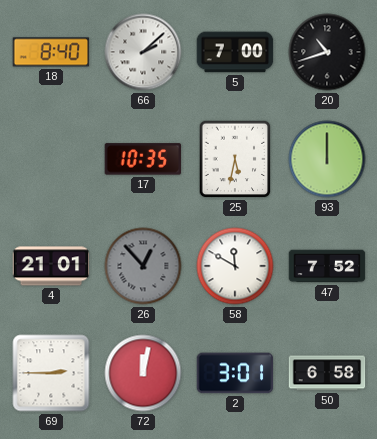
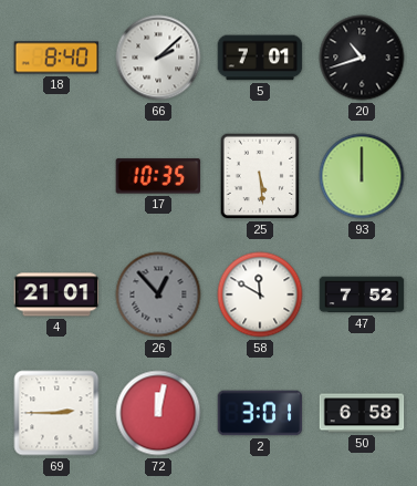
5: 7:00 -> 7:01
25: 5:32 -> 5:29
